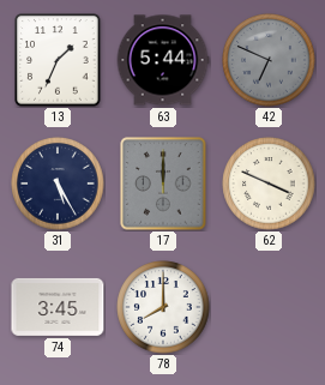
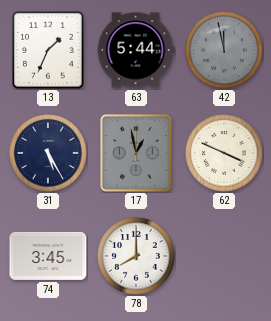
42: 6:49 -> 11:58
17: 12:00 -> 12:58
